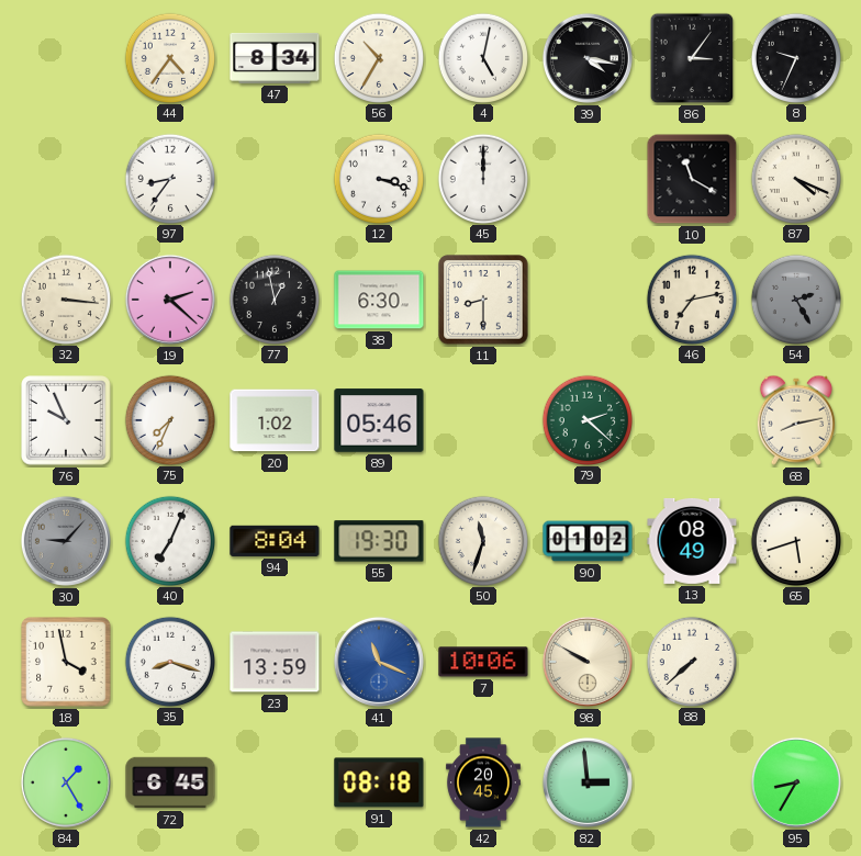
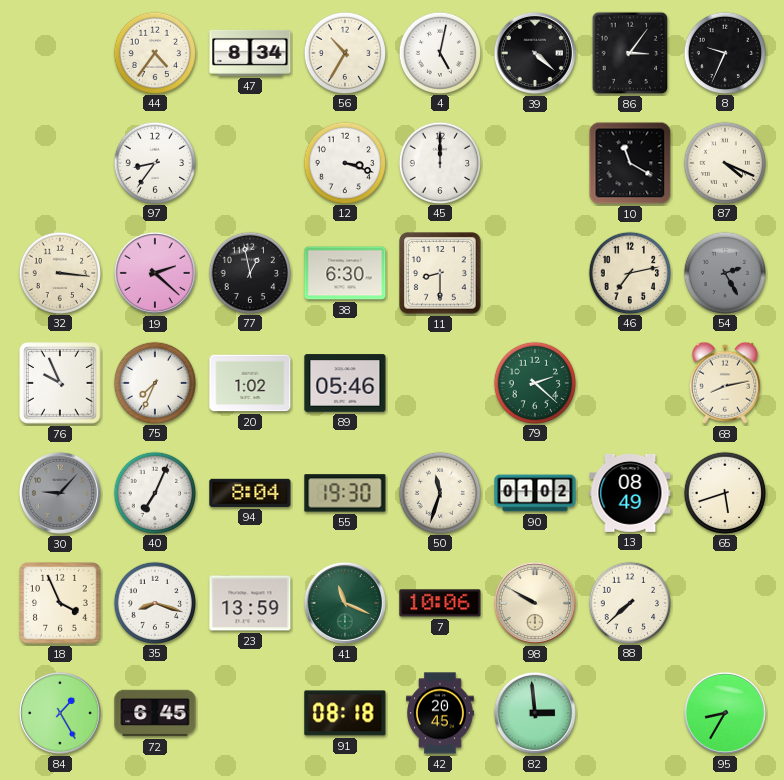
39: 4:17 -> 4:22
18: 3:58 -> 3:56
41 dial: blue -> green
